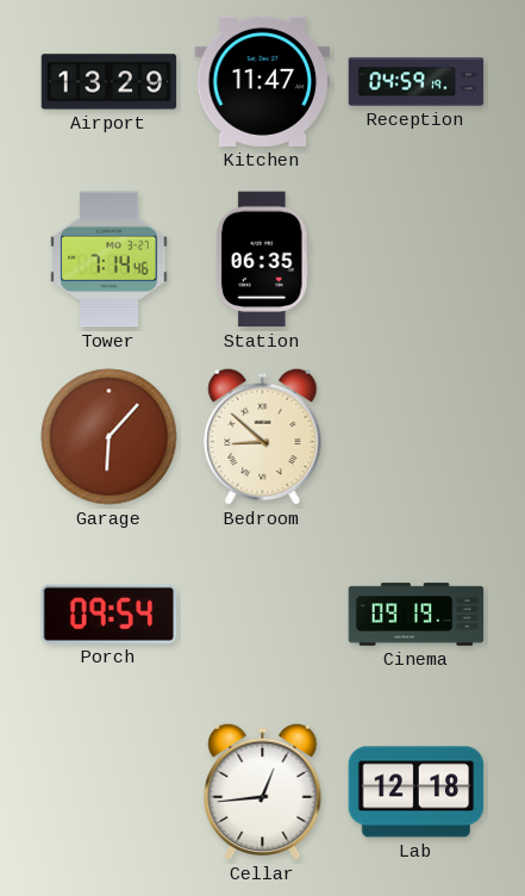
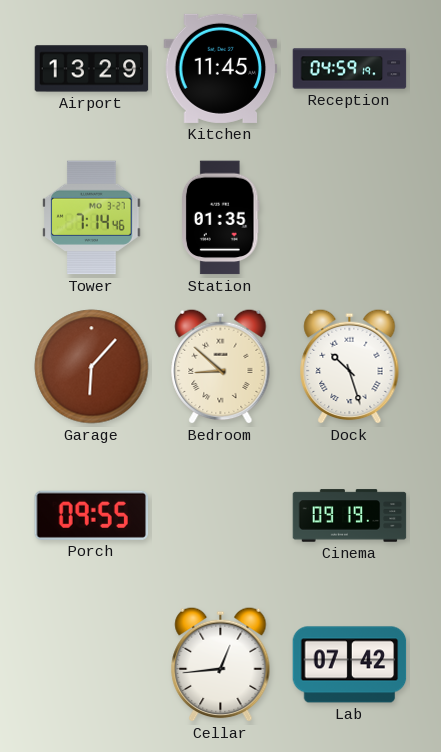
Kitchen: 11:47 -> 11:45
Station: 06:35 -> 01:35
Dock: none -> 10:27
Porch: 09:54 -> 09:55
Lab: 12:18 -> 07:42
